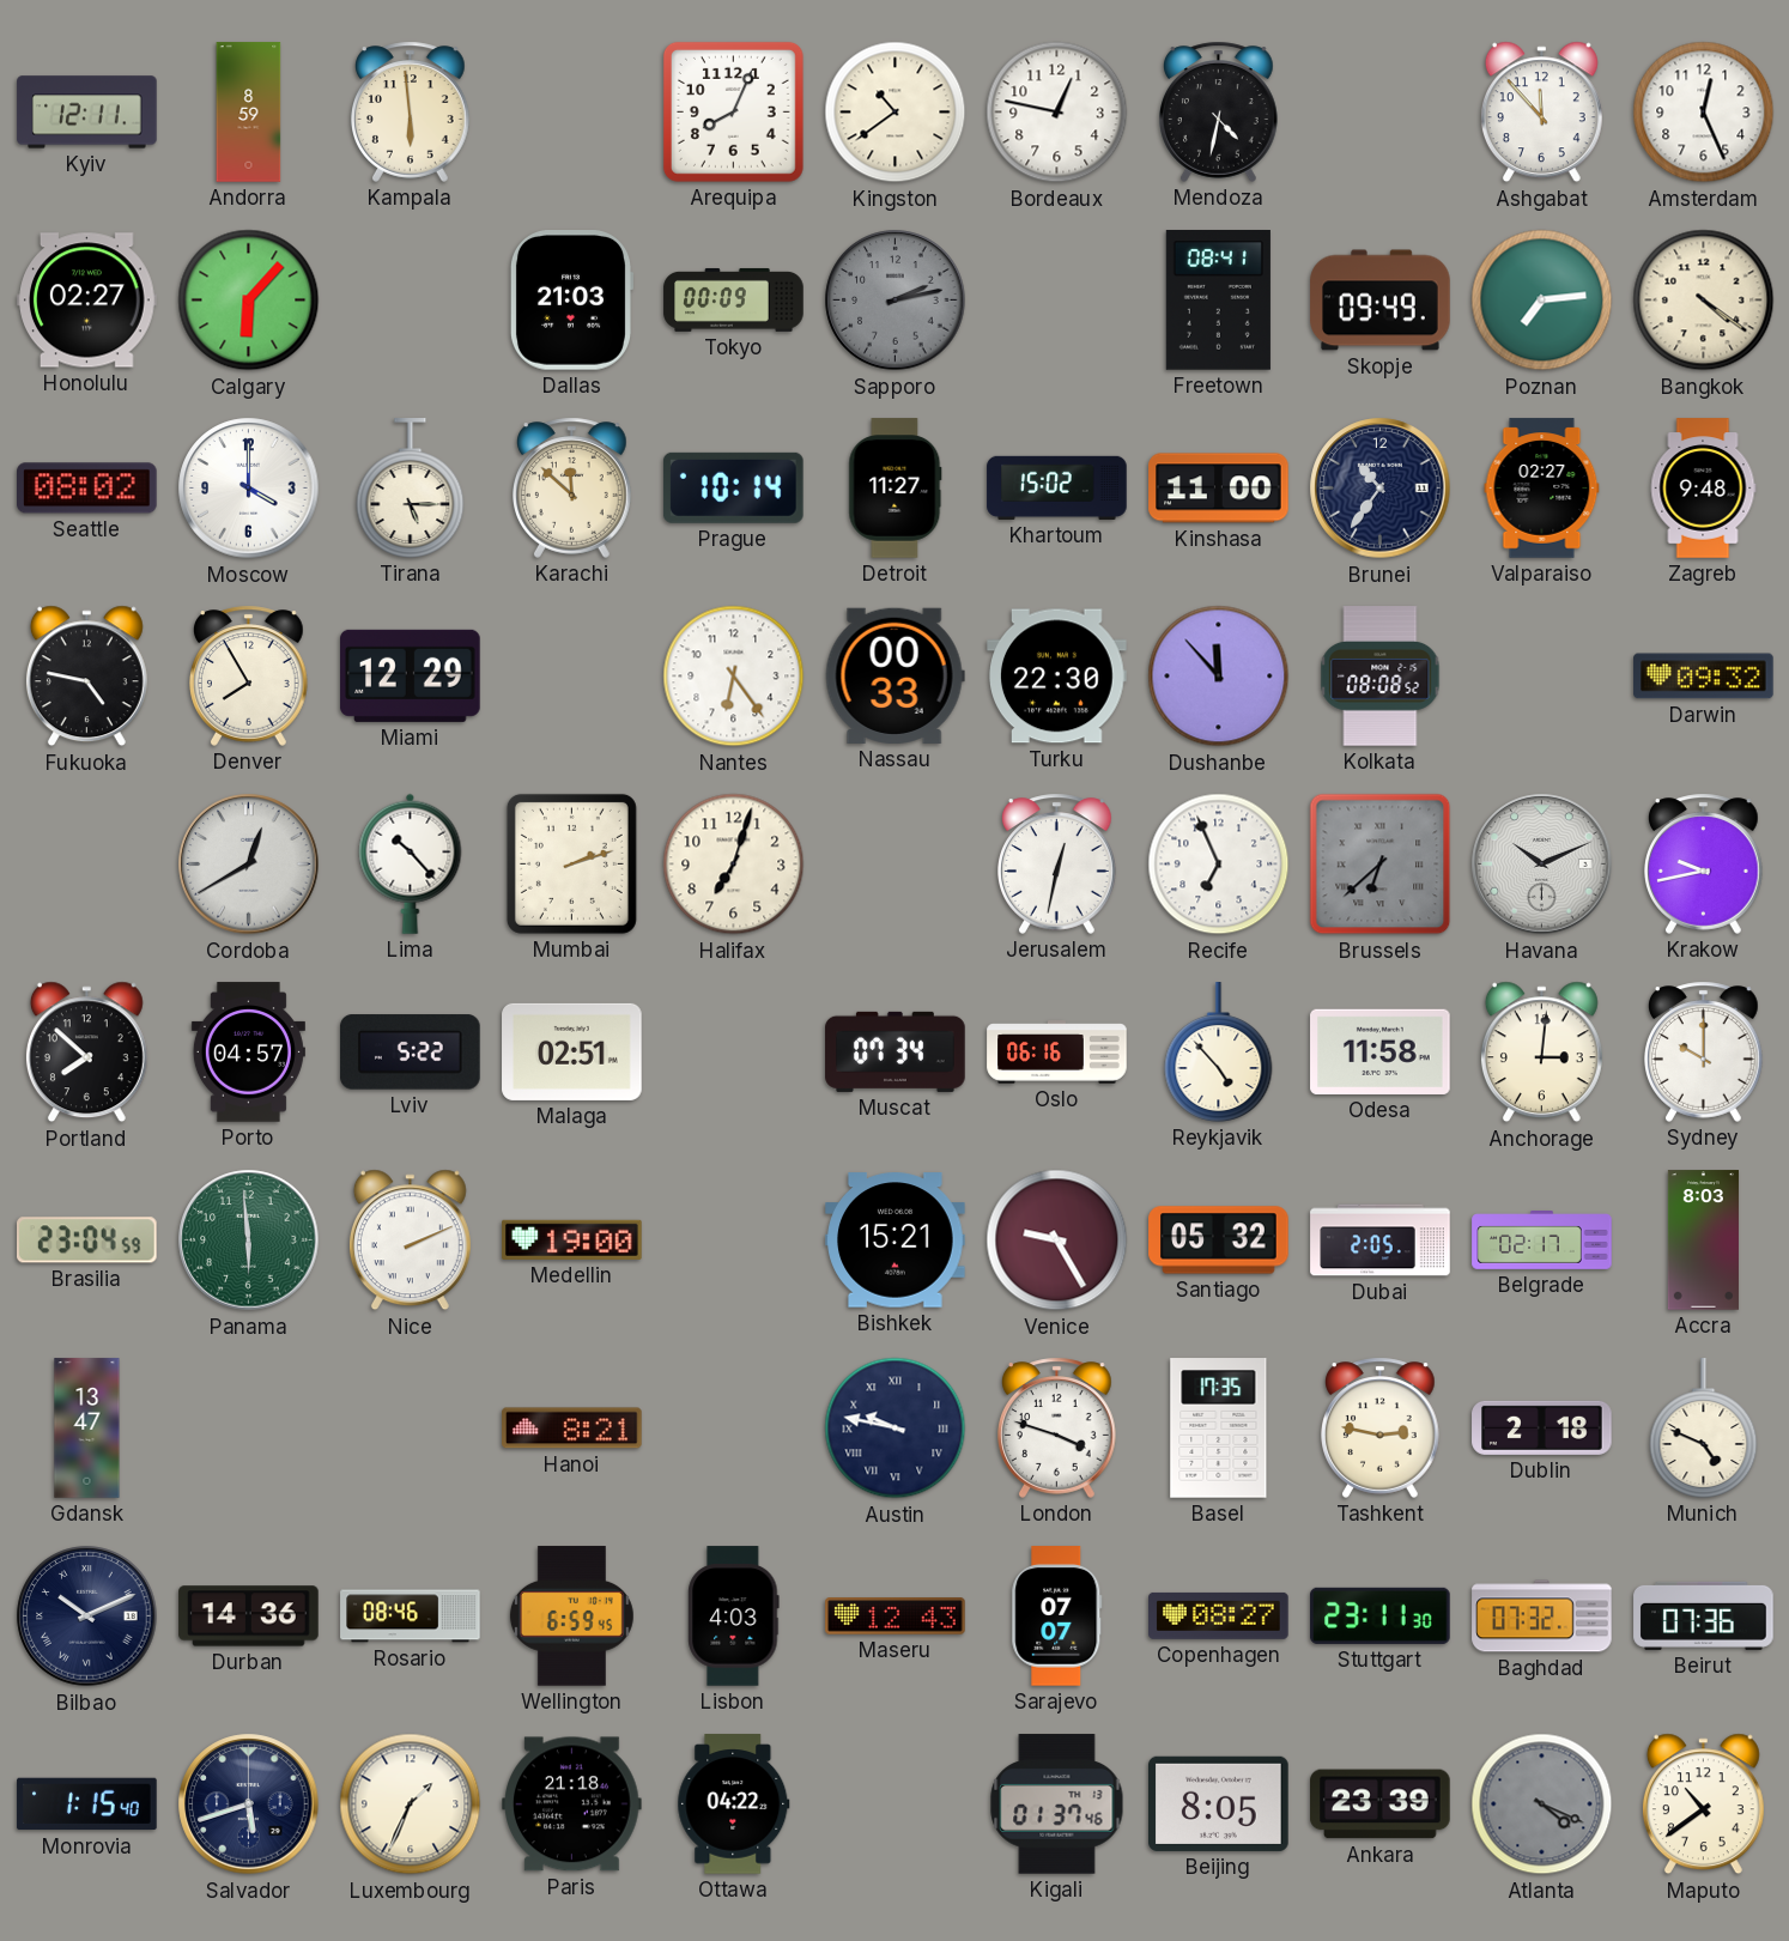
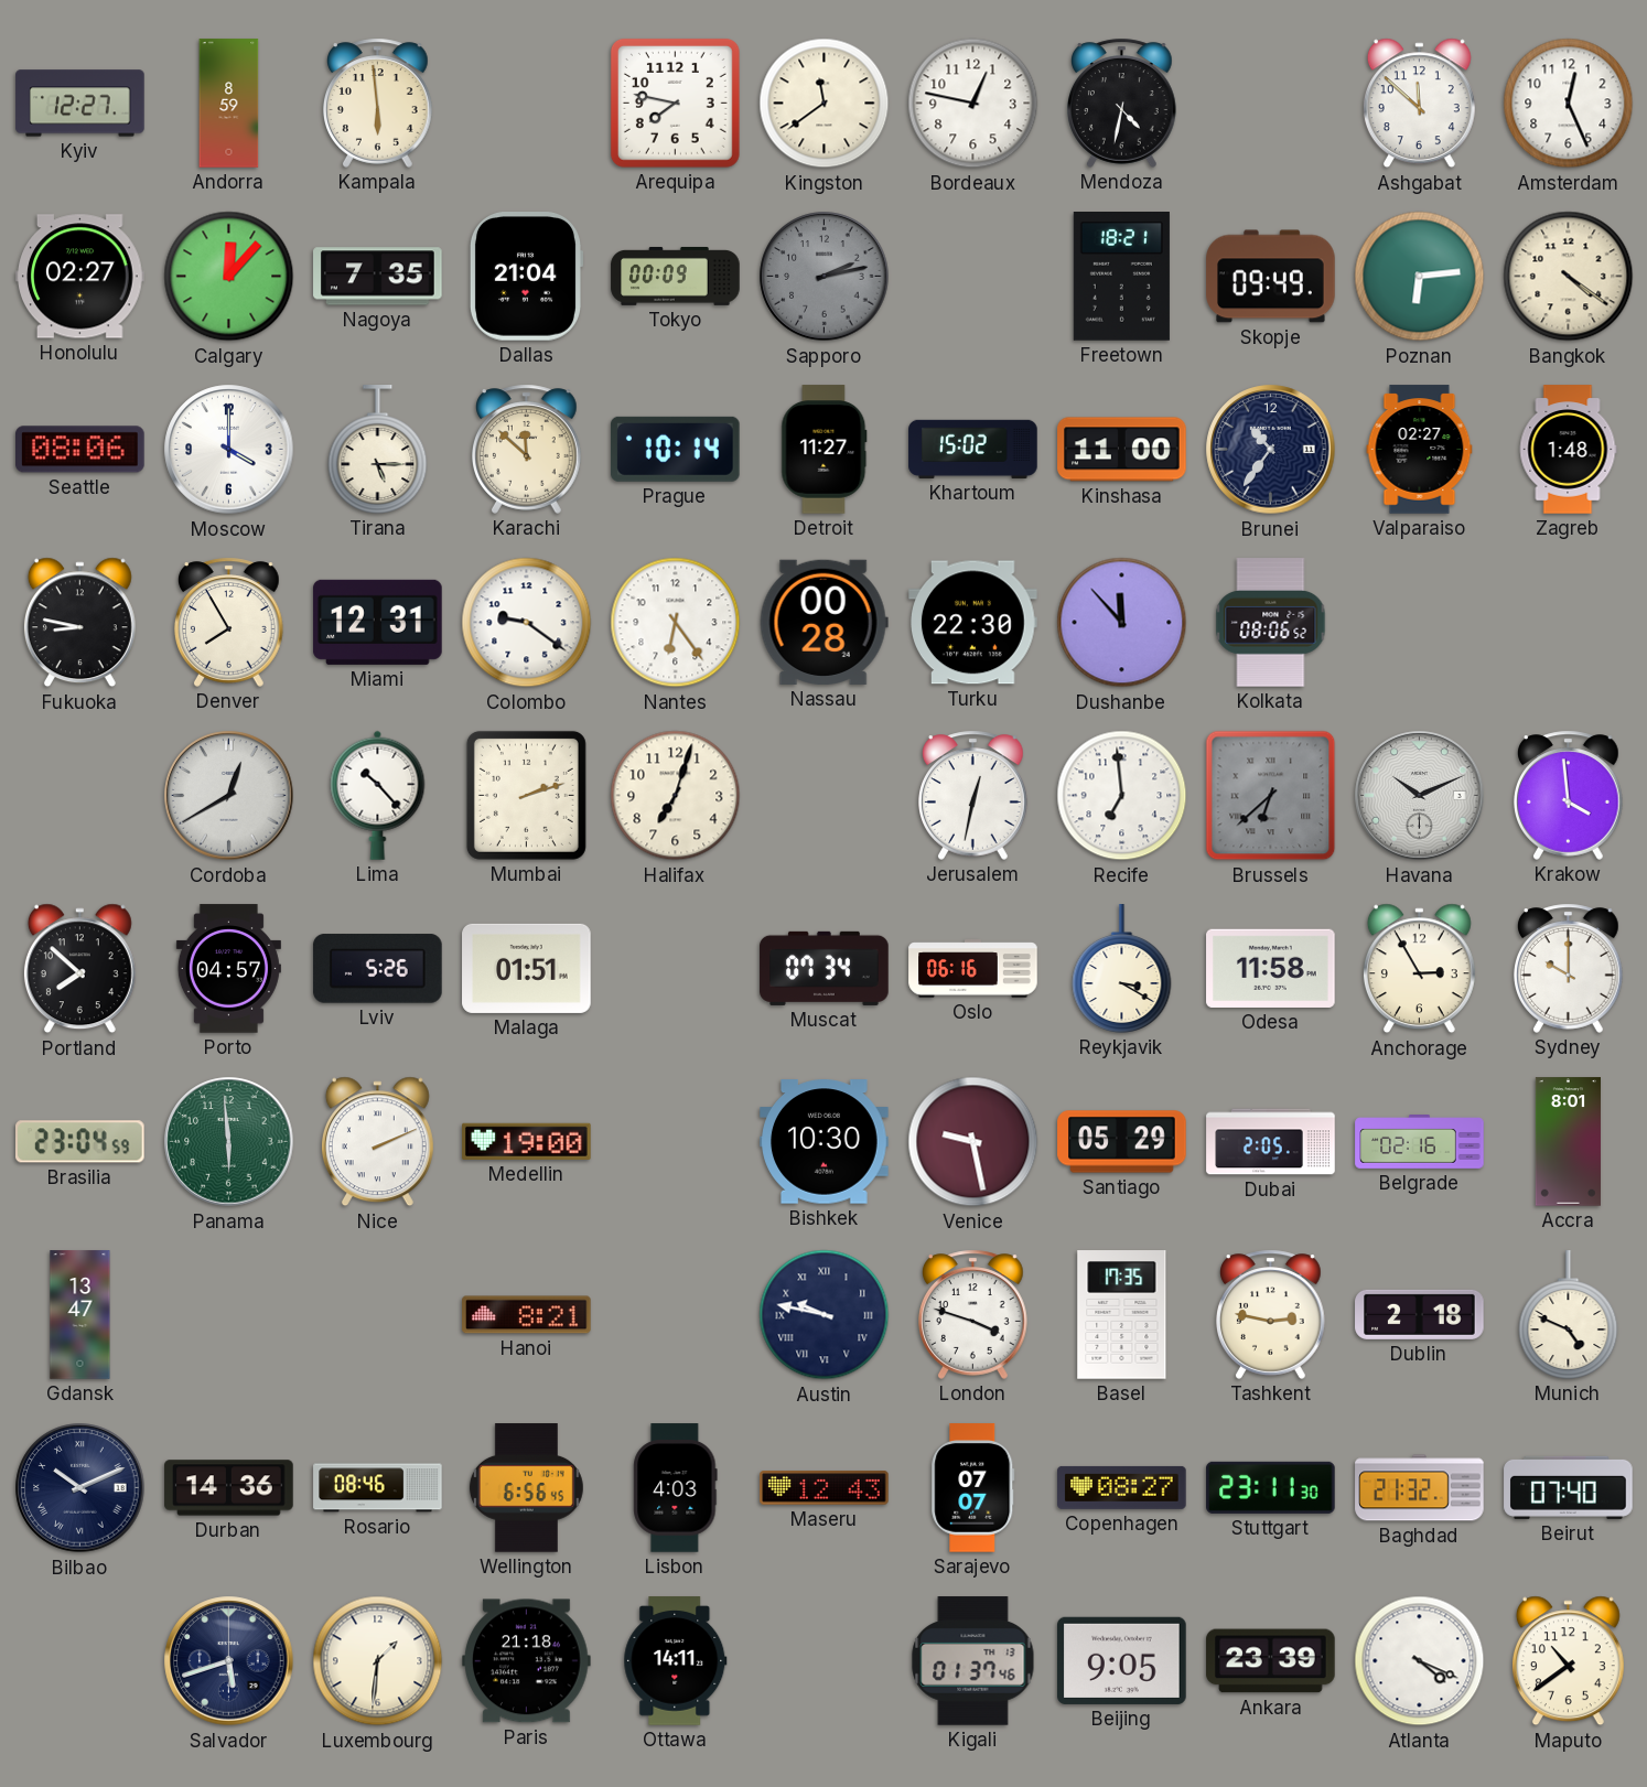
Kyiv: 12:11 -> 12:27
Arequipa: 8:04 -> 7:47
Kingston: 10:39 -> 11:39
Ashgabat: 11:53 -> 11:52
Calgary: 6:07 -> 12:07
Nagoya: none -> 7:35
Dallas: 21:03 -> 21:04
Freetown: 08:41 -> 18:21
Poznan: 7:14 -> 6:14
Seattle: 08:02 -> 08:06
Zagreb: 9:48 -> 1:48
Fukuoka: 4:47 -> 8:47
Miami: 12:29 -> 12:31
Colombo: none -> 9:21
Nassau: 00:33 -> 00:28
Kolkata: 08:08 -> 08:06
Darwin: 09:32 -> none
Recife: 6:56 -> 6:59
Krakow: 9:43 -> 3:59
Lviv: 5:22 -> 5:26
Malaga: 02:51 -> 01:51
Reykjavik: 4:53 -> 3:20
Anchorage: 3:01 -> 2:55
Bishkek: 15:21 -> 10:30
Venice: 9:25 -> 9:28
Santiago: 05:32 -> 05:29
Belgrade: 02:17 -> 02:16
Accra: 8:03 -> 8:01
Wellington: 6:59 -> 6:56
Baghdad: 07:32 -> 21:32
Beirut: 07:36 -> 07:40
Monrovia: 1:15 -> none
Luxembourg: 1:34 -> 1:31
Ottawa: 04:22 -> 14:11
Beijing: 8:05 -> 9:05
Atlanta dial: grey -> white
